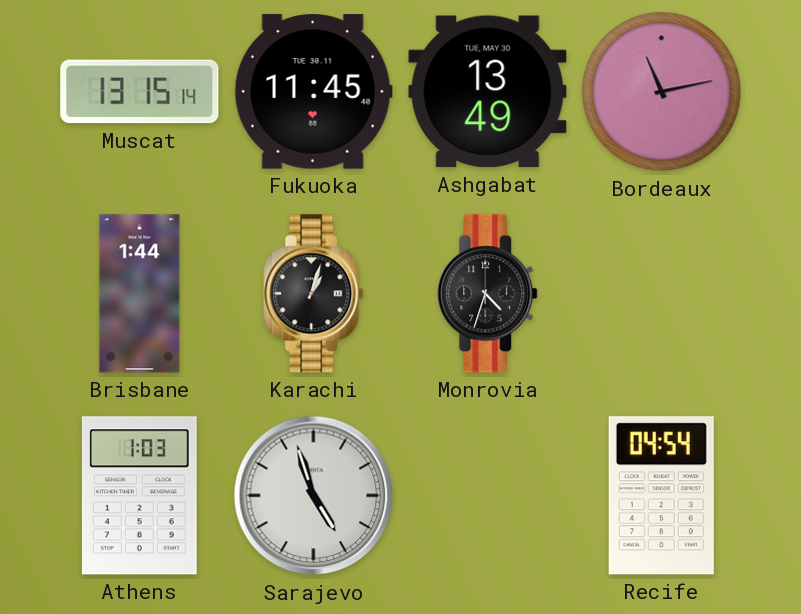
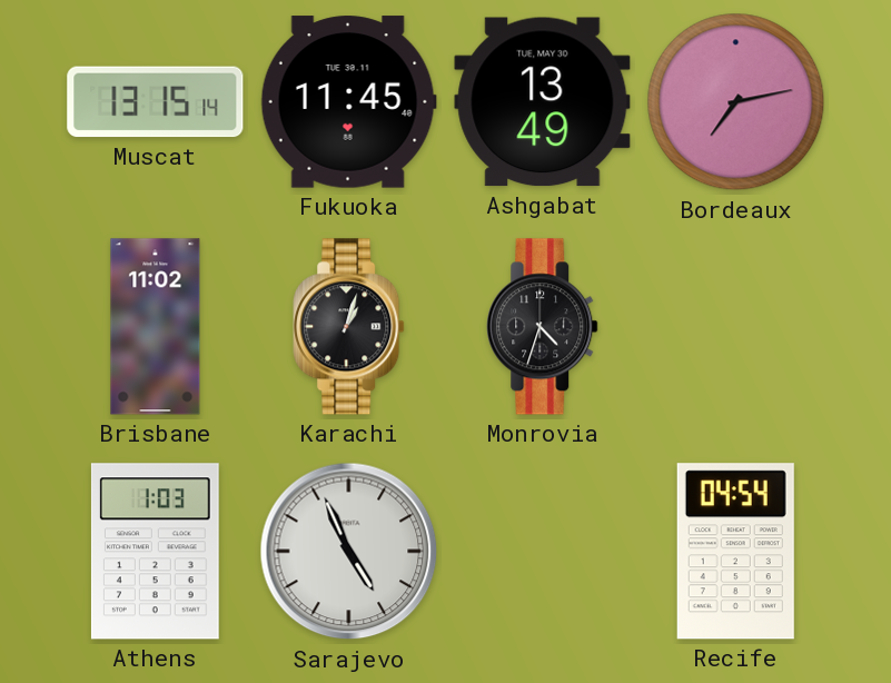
Bordeaux: 11:13 -> 7:13
Brisbane: 1:44 -> 11:02
Sarajevo: 4:57 -> 4:56
